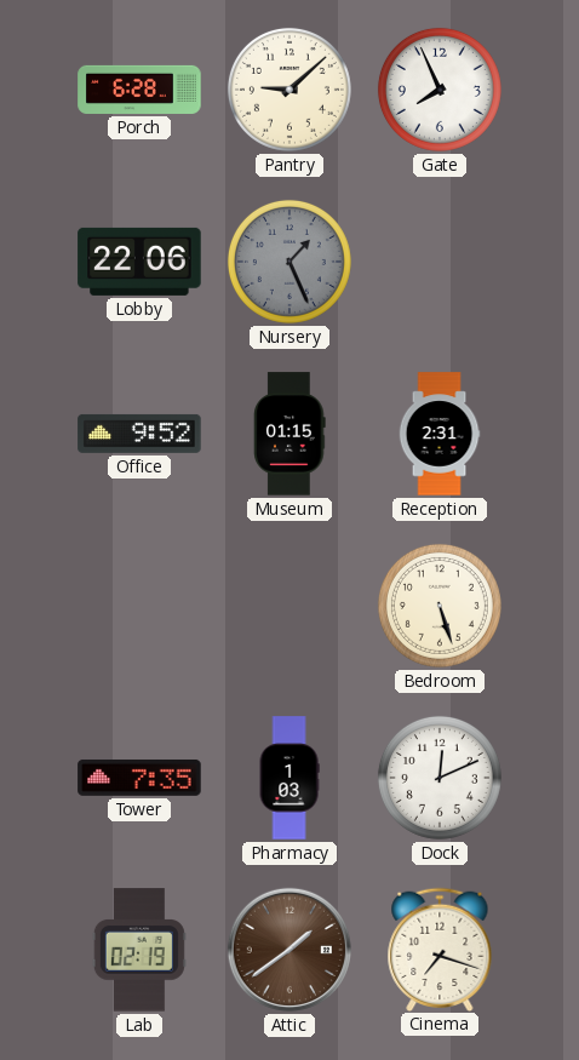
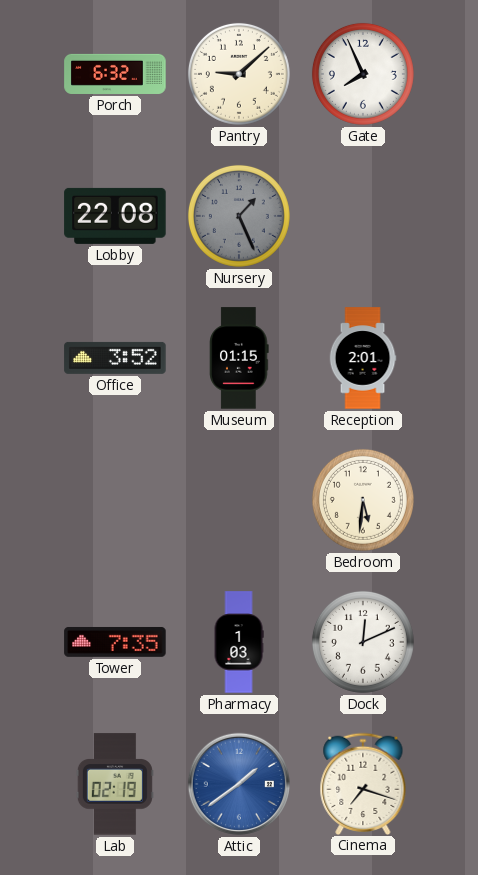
Porch: 6:28 -> 6:32
Lobby: 22:06 -> 22:08
Office: 9:52 -> 3:52
Reception: 2:31 -> 2:01
Bedroom: 5:27 -> 5:31
Attic dial: brown -> blue
